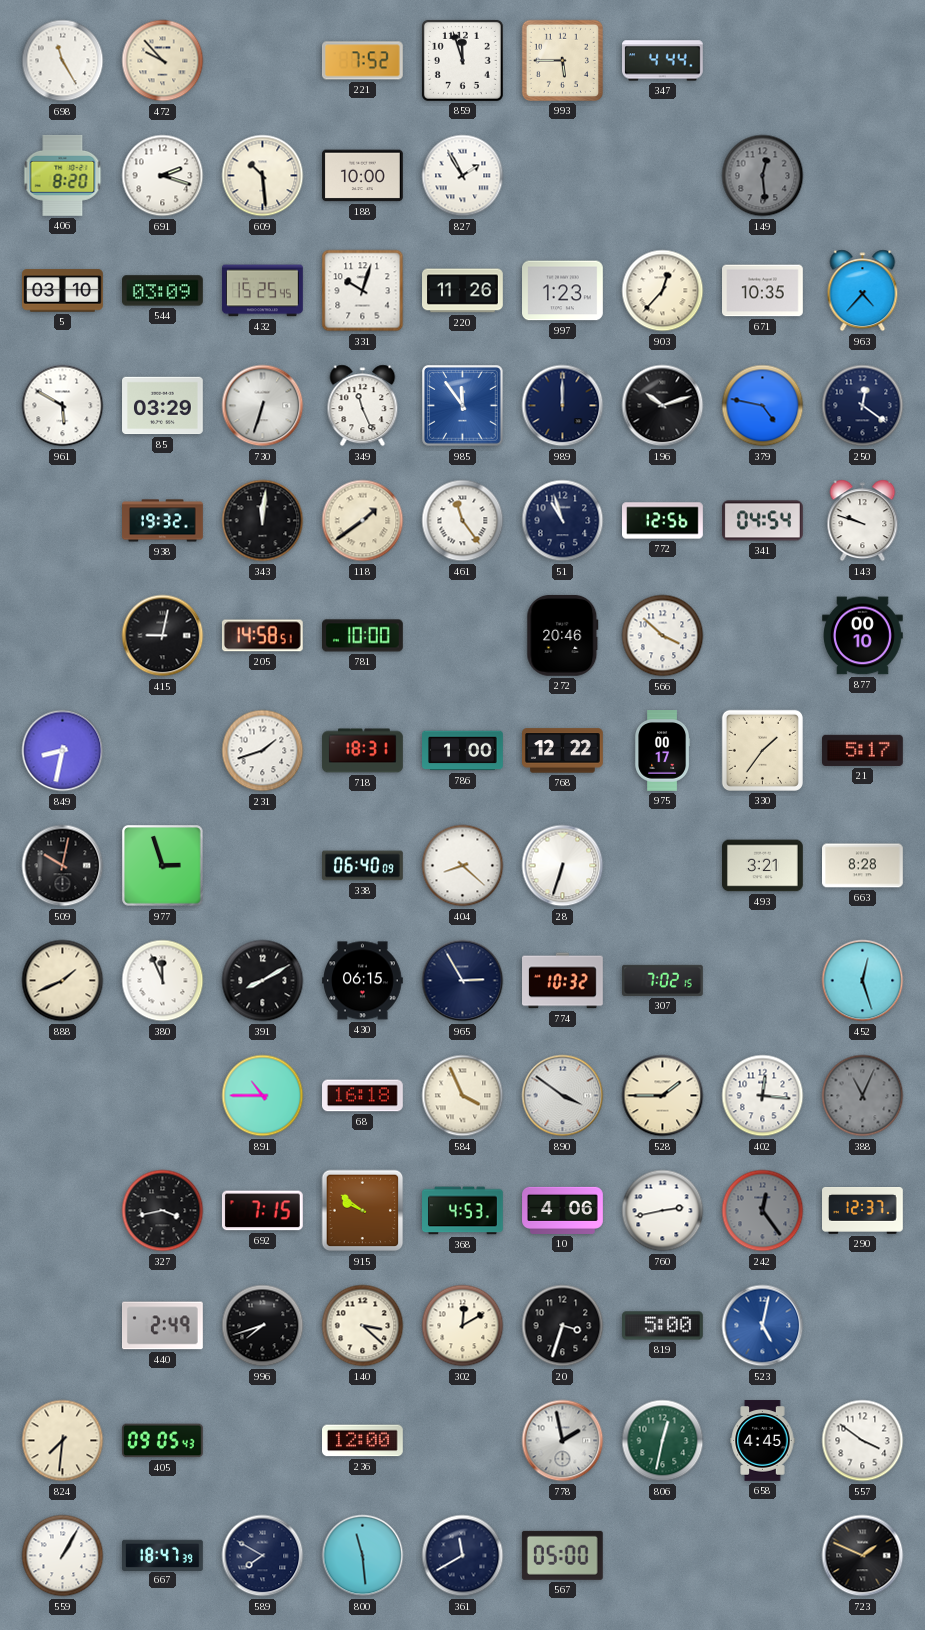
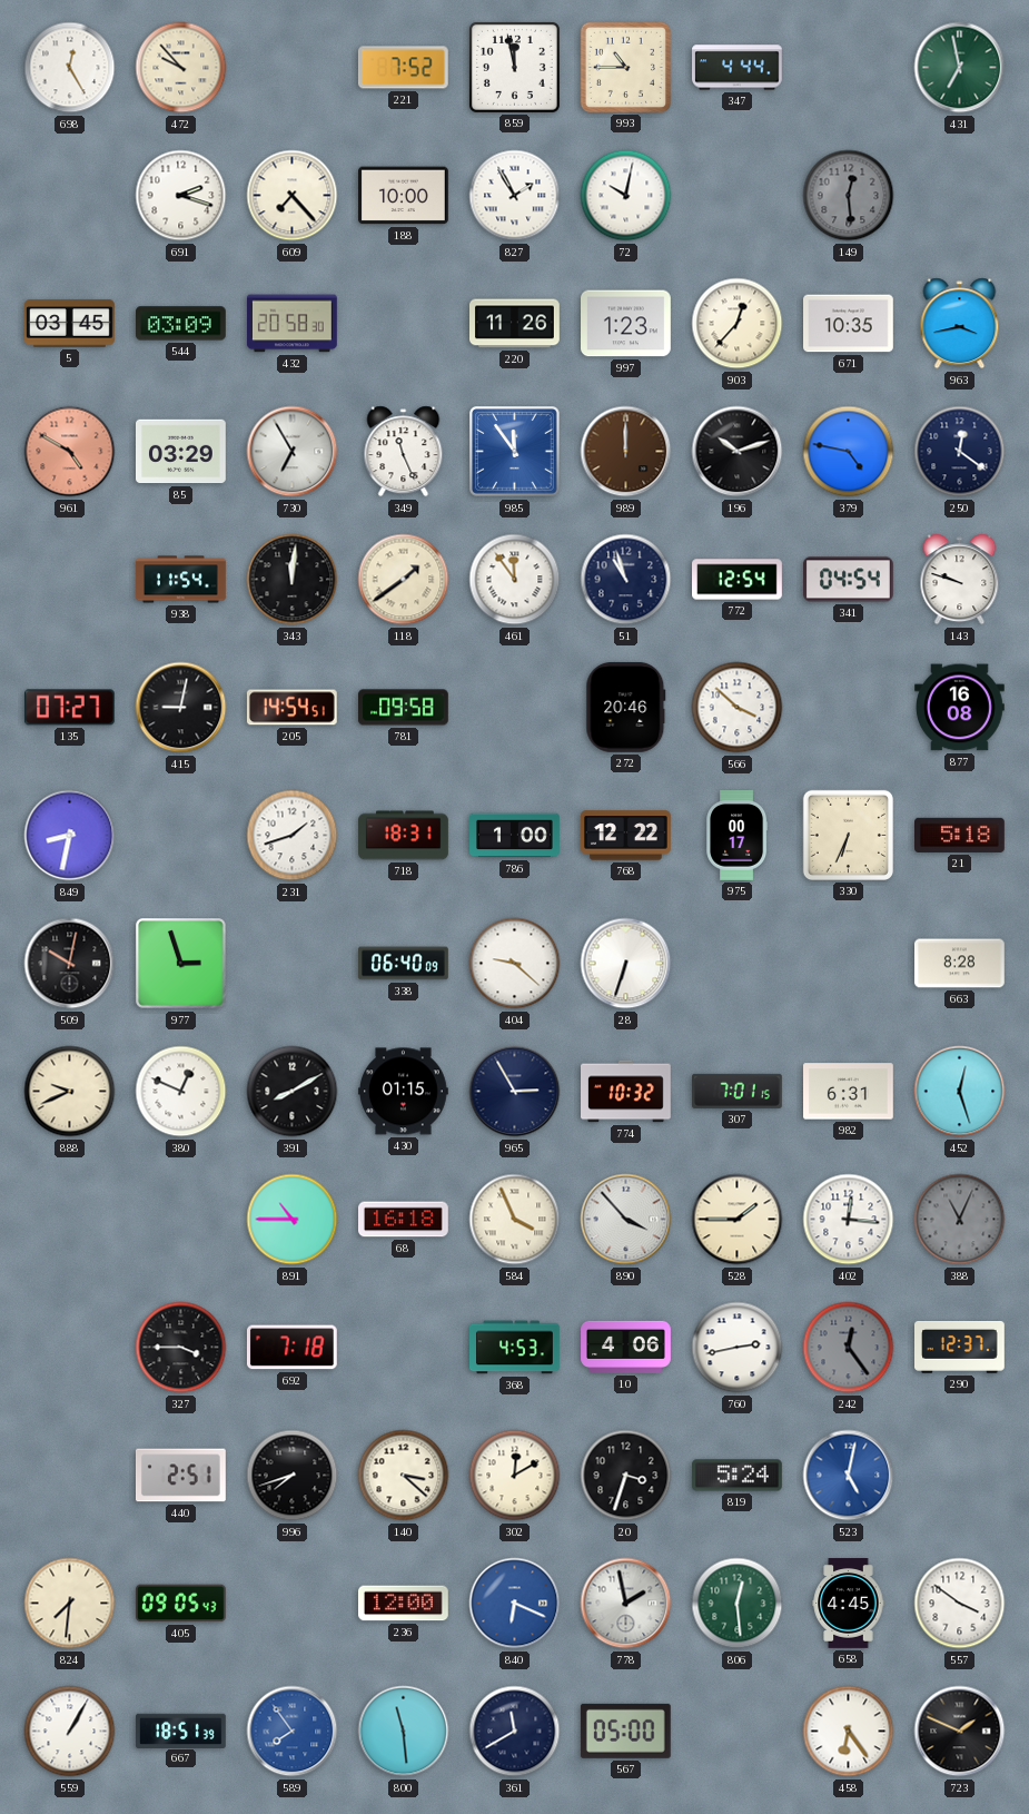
698: 11:25 -> 12:25
859: 11:57 -> 11:58
993: 5:45 -> 10:45
431: none -> 6:58
406: 8:20 -> none
609: 10:29 -> 7:23
72: none -> 10:02
5: 03:10 -> 03:45
432: 15:25 -> 20:58
331: 10:03 -> none
963: 4:37 -> 3:43
961: 5:50 -> 4:50
961 dial: white -> salmon
730: 6:33 -> 6:55
989 dial: navy -> brown
938: 19:32 -> 11:54
461: 11:24 -> 11:54
772: 12:56 -> 12:54
135: none -> 07:27
205: 14:58 -> 14:54
781: 10:00 -> 09:58
877: 00:10 -> 16:08
330: 1:36 -> 6:34
21: 5:17 -> 5:18
404: 8:22 -> 9:22
493: 3:21 -> none
888: 1:41 -> 9:41
380: 11:56 -> 12:49
430: 06:15 -> 01:15
307: 7:02 -> 7:01
982: none -> 6:31
890: 3:51 -> 3:53
327: 3:43 -> 3:45
692: 7:15 -> 7:18
915: 9:51 -> none
440: 2:49 -> 2:51
819: 5:00 -> 5:24
840: none -> 6:19
806: 12:32 -> 12:29
667: 18:47 -> 18:51
589: 7:50 -> 7:54
589 dial: navy -> blue
458: none -> 6:24
